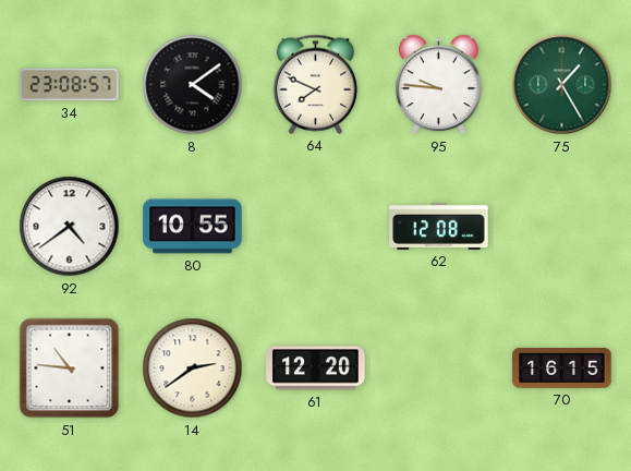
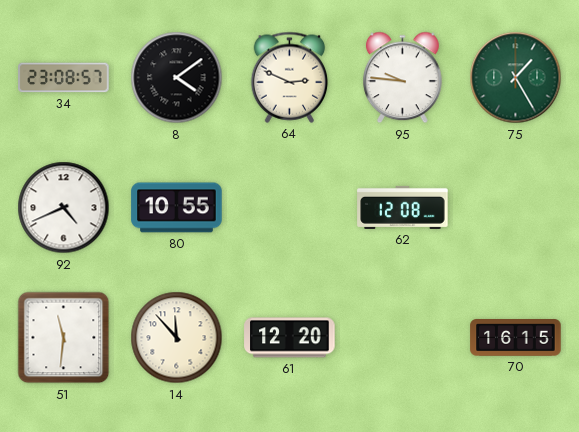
64: 7:49 -> 2:49
92: 4:39 -> 4:41
51: 10:46 -> 11:31
14: 2:39 -> 11:53
